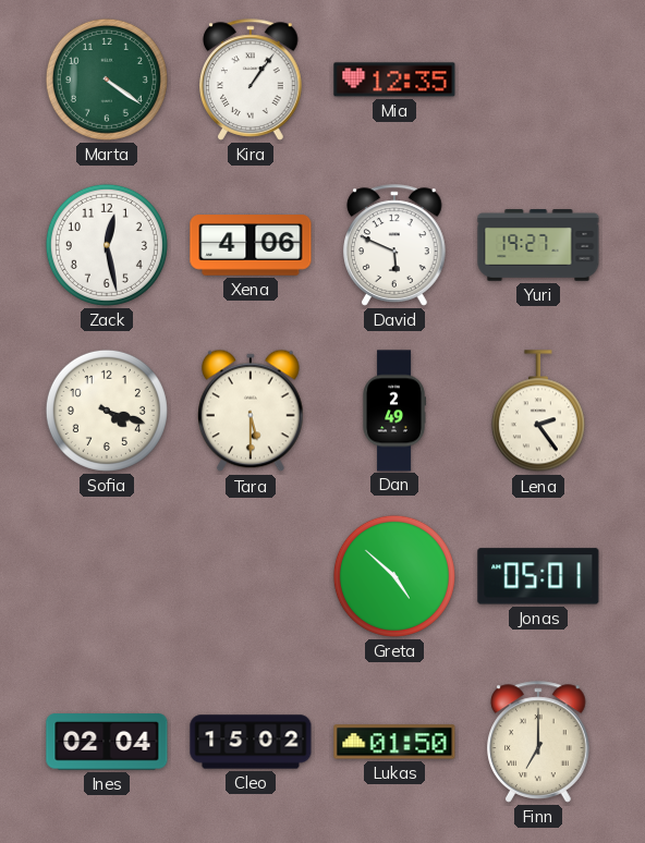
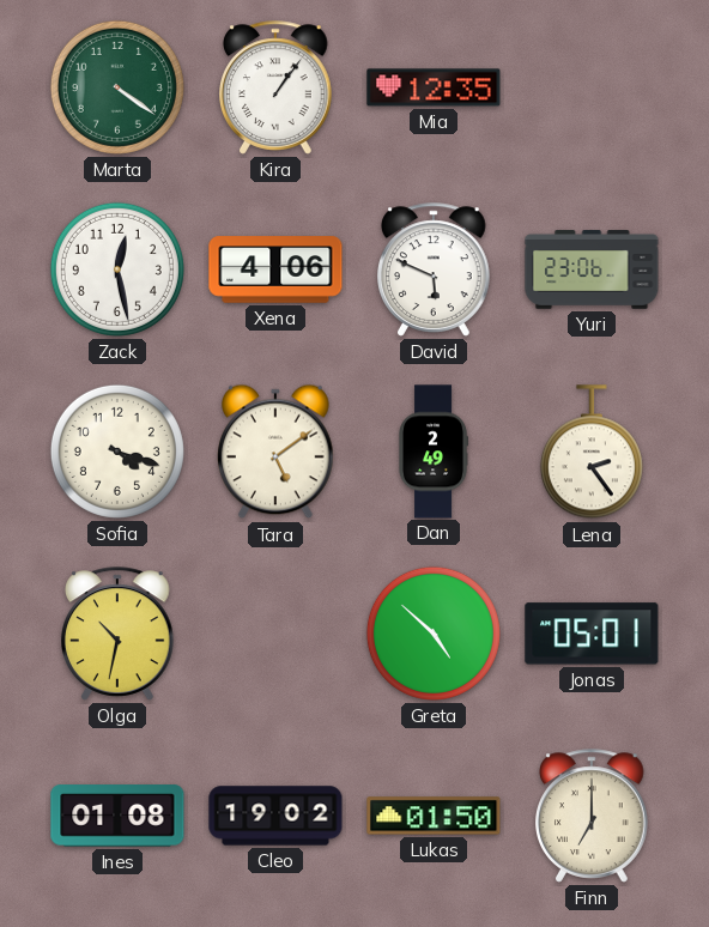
Yuri: 19:27 -> 23:06
Tara: 5:30 -> 5:09
Olga: none -> 10:32
Ines: 02:04 -> 01:08
Cleo: 15:02 -> 19:02
